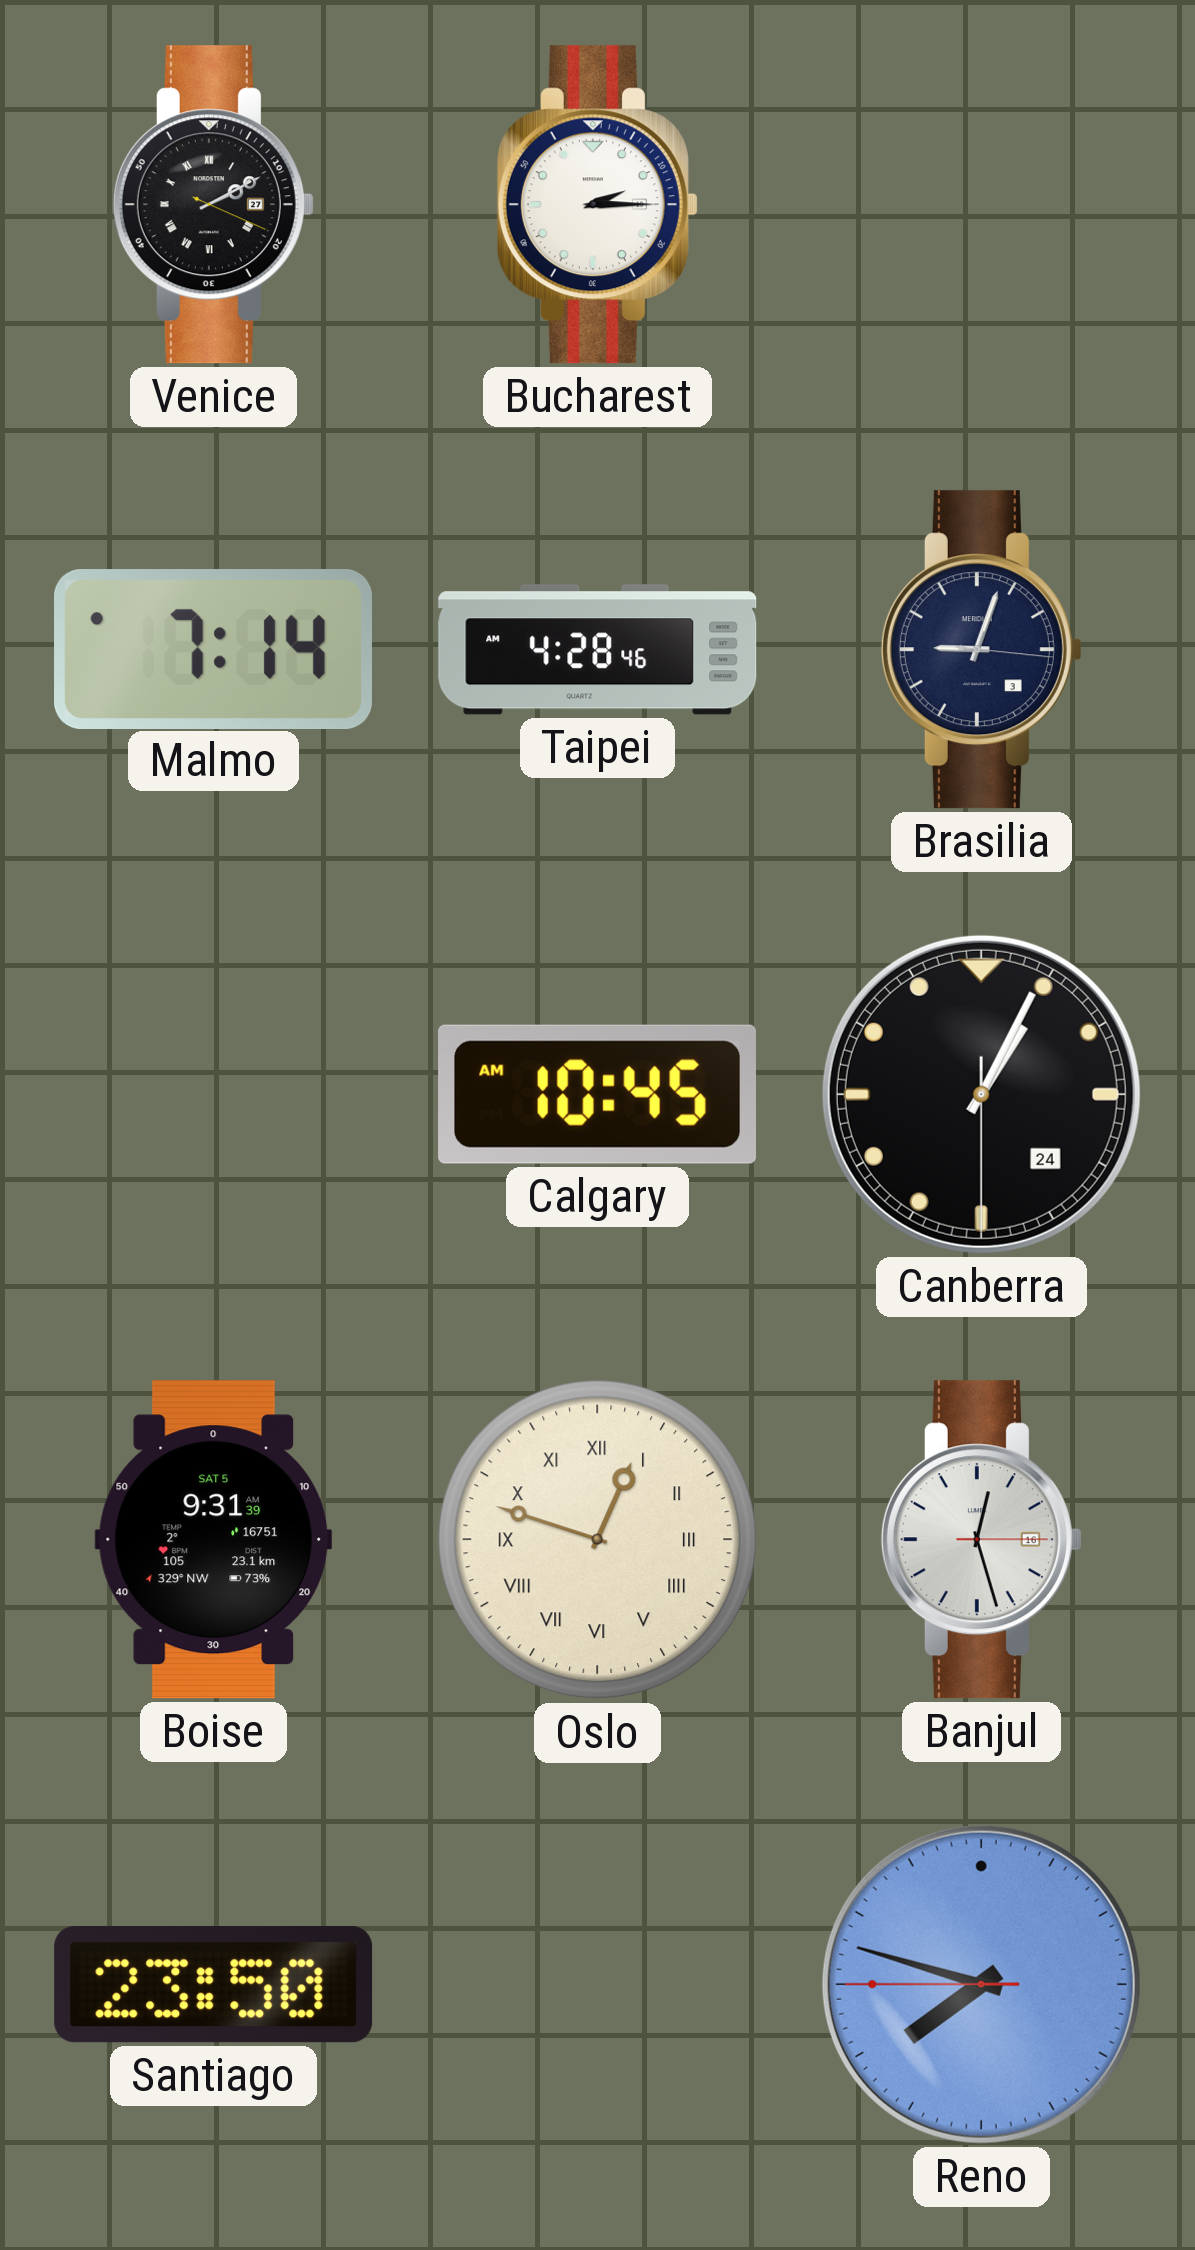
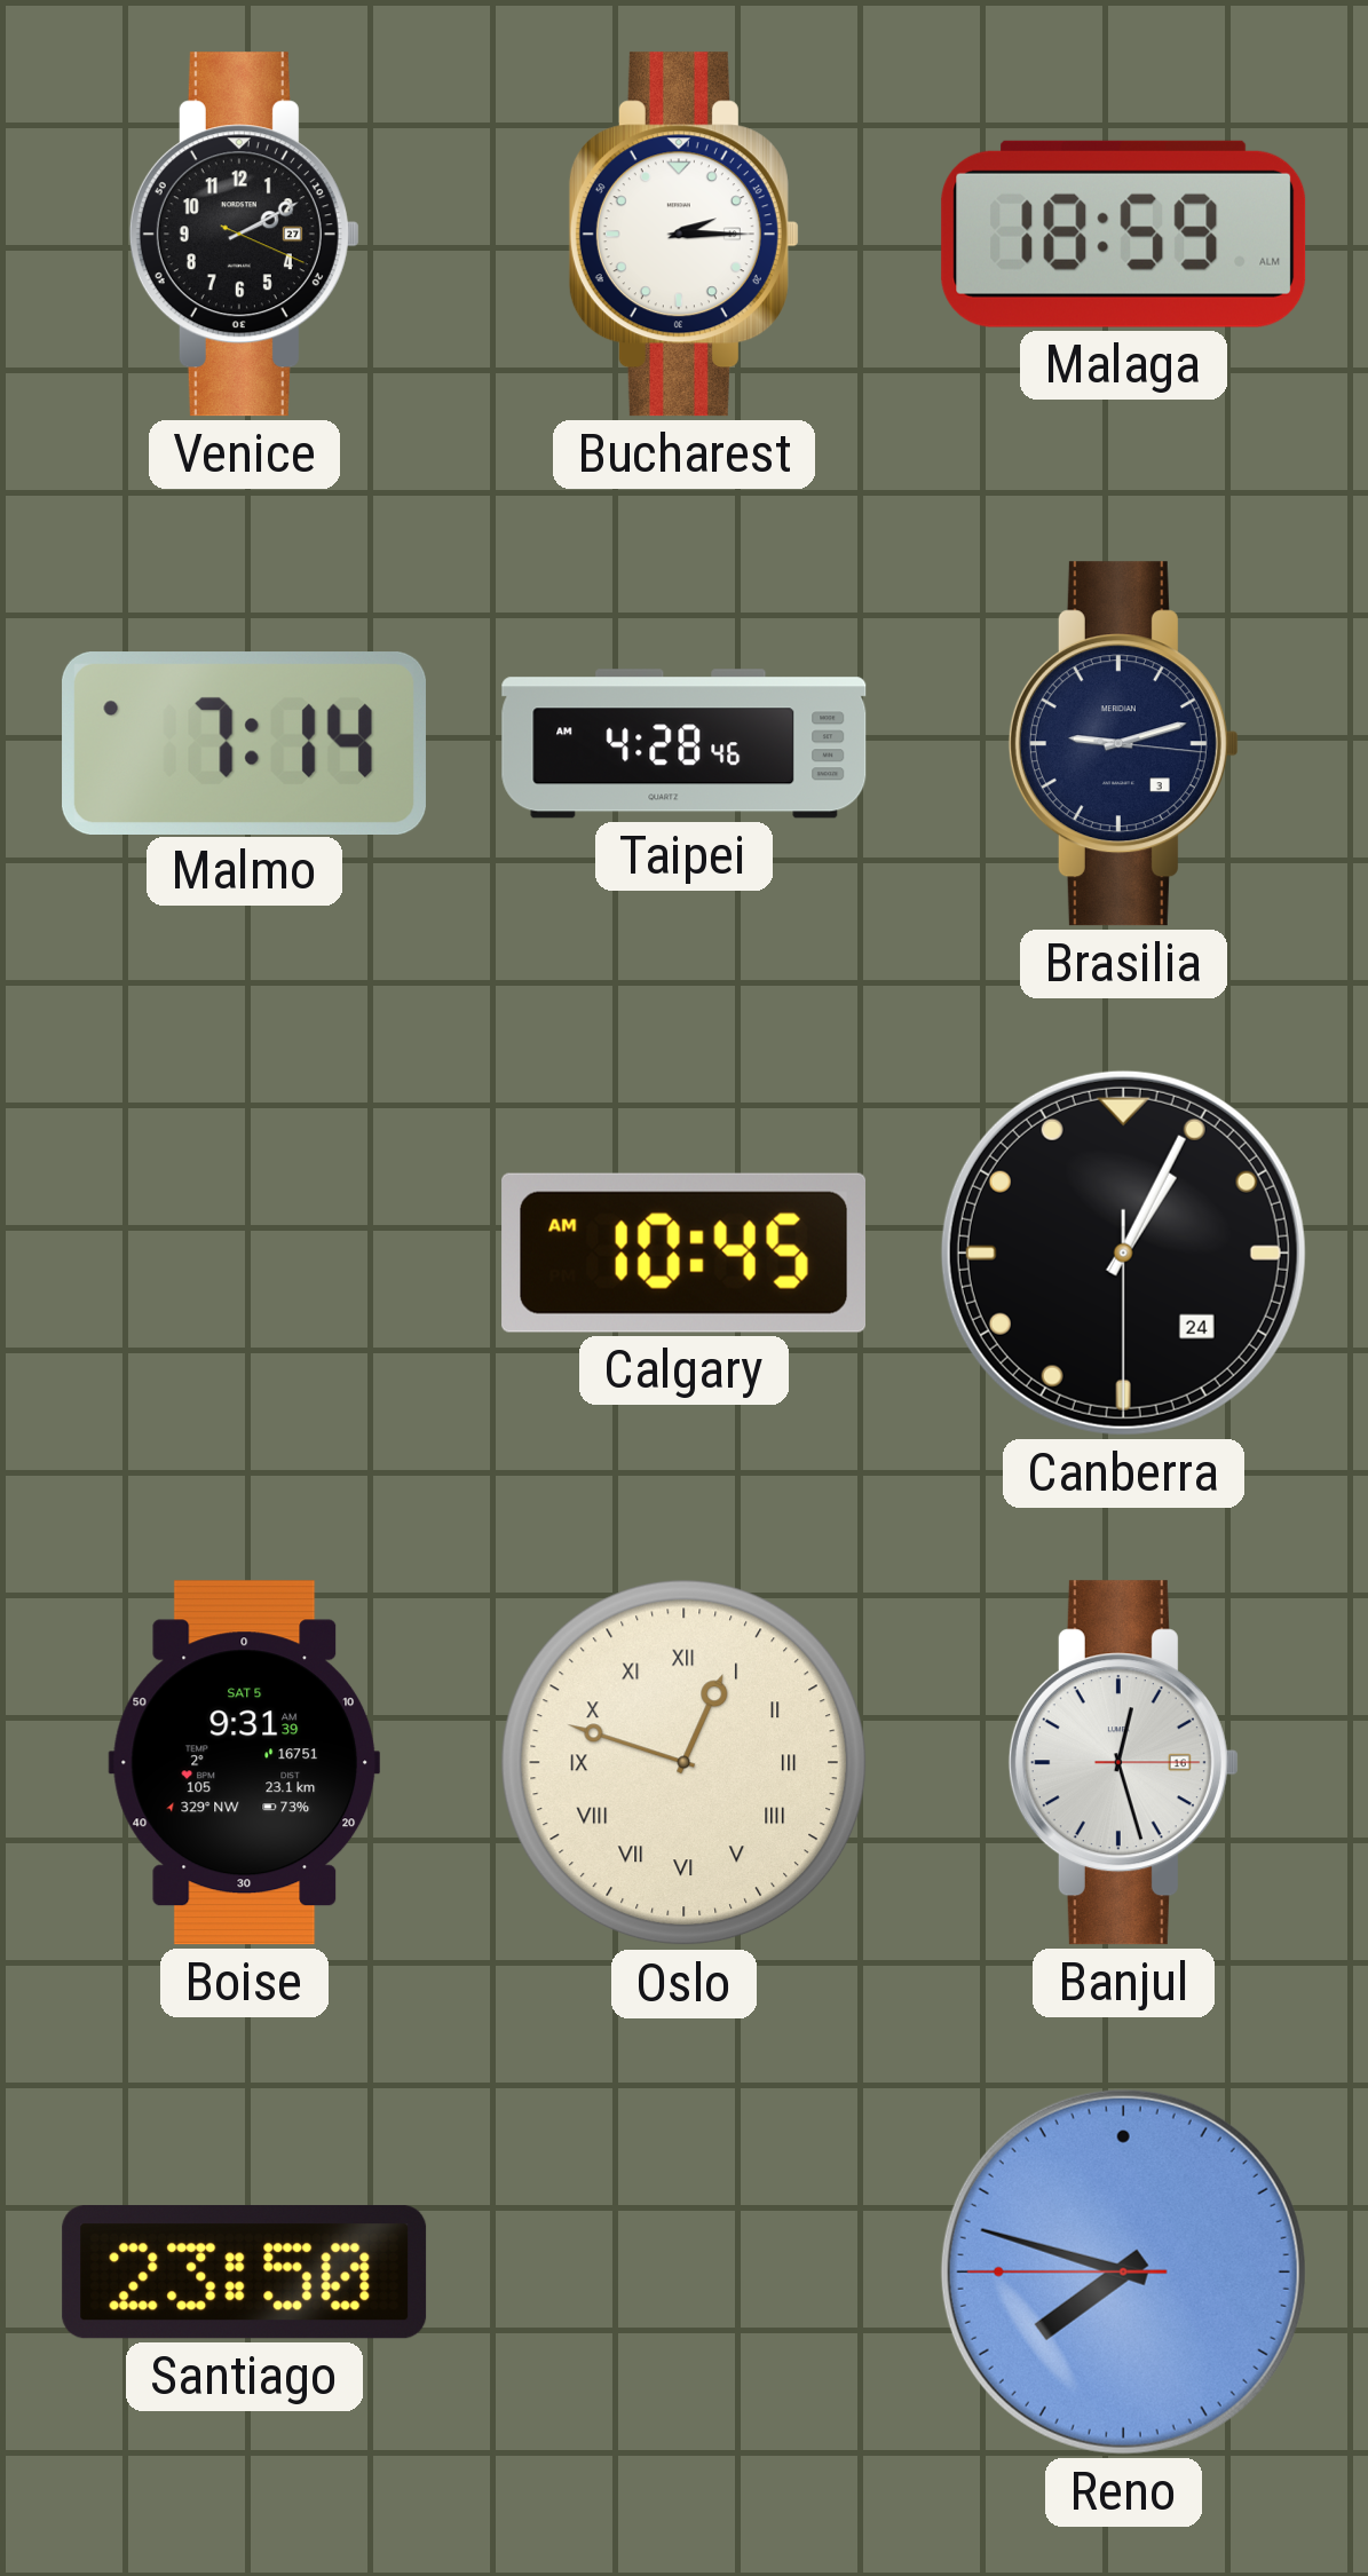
Venice numerals: Roman -> Arabic
Malaga: none -> 18:59
Brasilia: 9:03 -> 9:12
